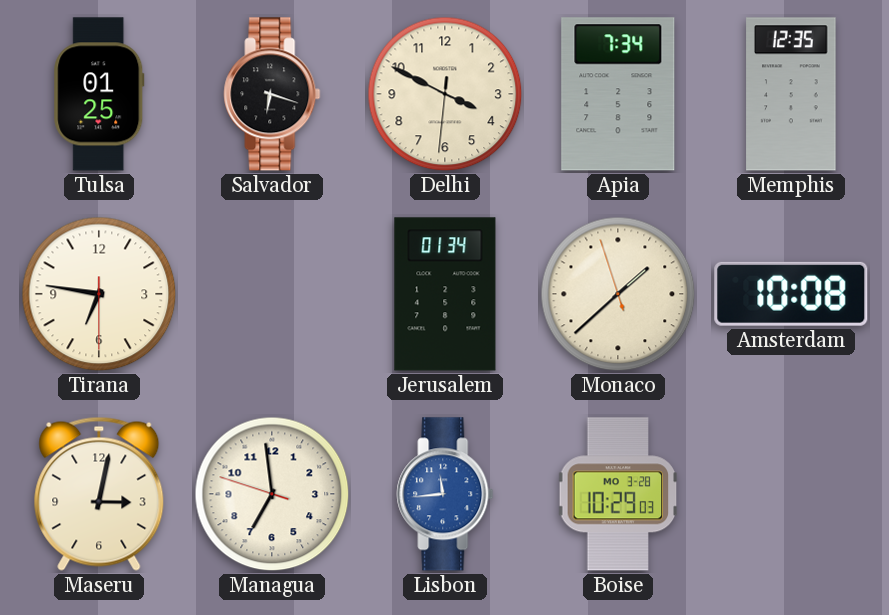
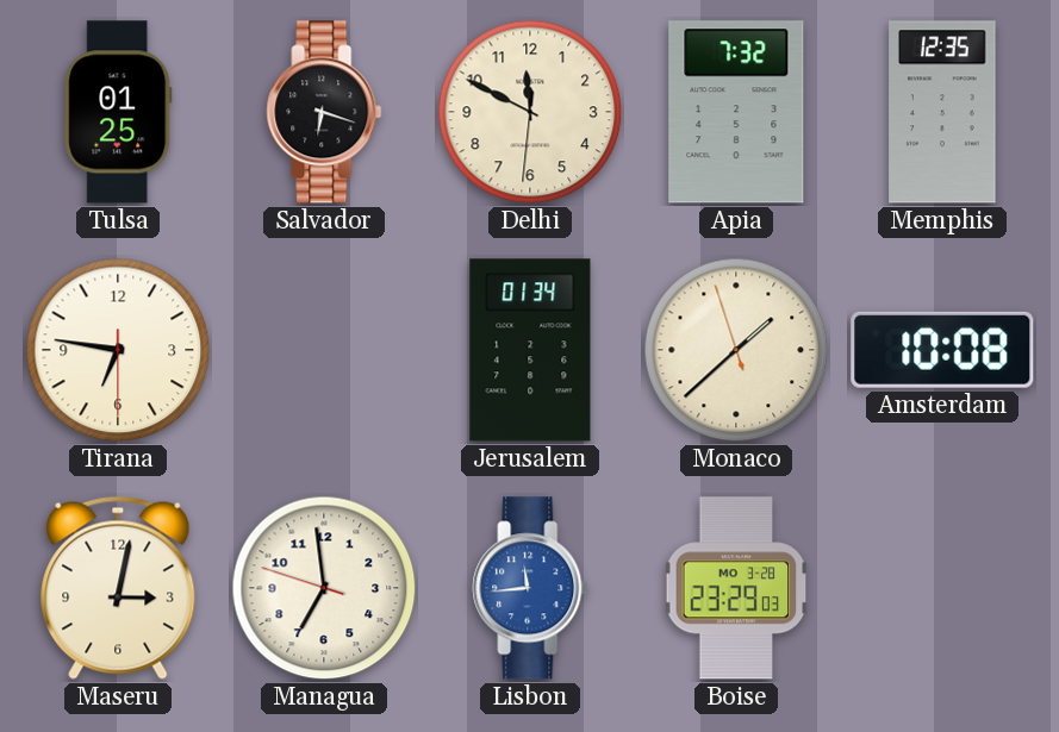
Delhi: 3:49 -> 11:49
Apia: 7:34 -> 7:32
Boise: 10:29 -> 23:29
